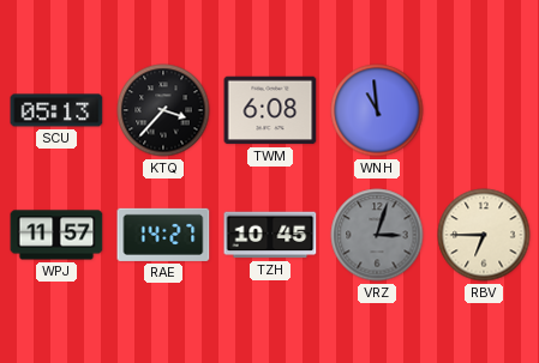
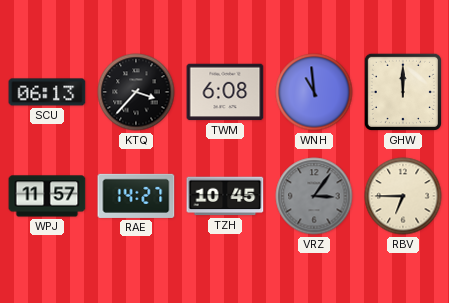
SCU: 05:13 -> 06:13
GHW: none -> 12:00
VRZ: 3:03 -> 3:06
